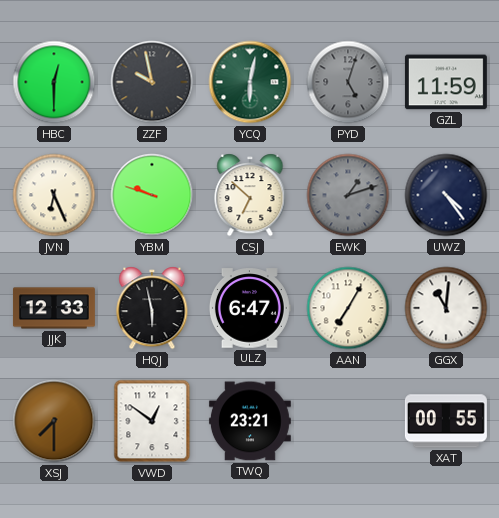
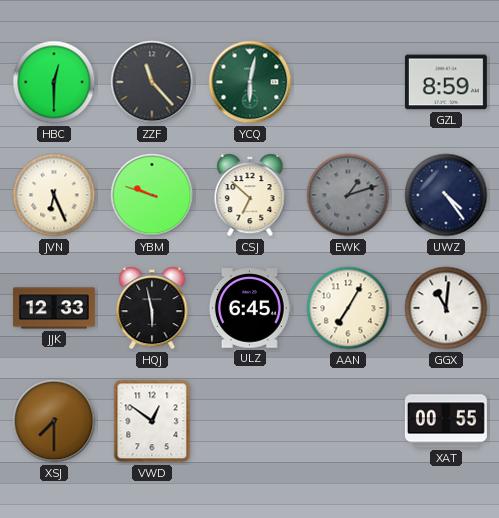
ZZF: 9:58 -> 11:23
PYD: 5:03 -> none
GZL: 11:59 -> 8:59
ULZ: 6:47 -> 6:45
TWQ: 23:21 -> none
